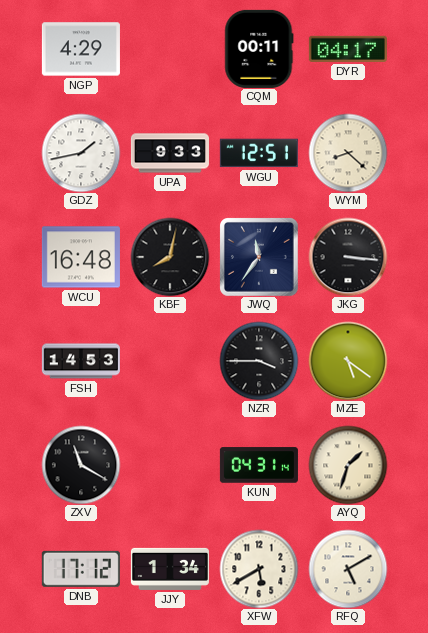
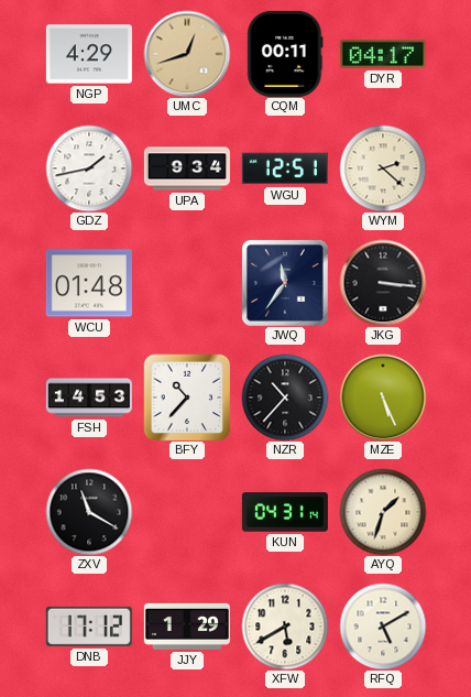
UMC: none -> 12:42
UPA: 9:33 -> 9:34
WYM: 8:22 -> 2:22
WCU: 16:48 -> 01:48
KBF: 8:02 -> none
BFY: none -> 10:37
NZR: 3:45 -> 10:37
MZE: 5:21 -> 5:26
JJY: 1:34 -> 1:29
